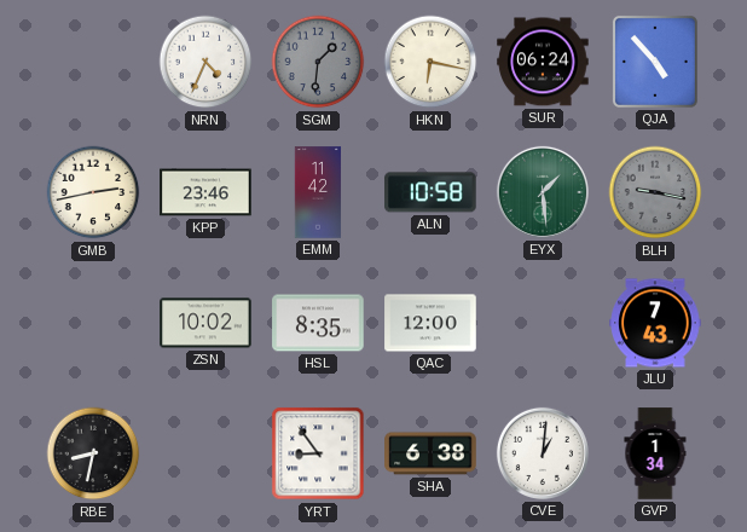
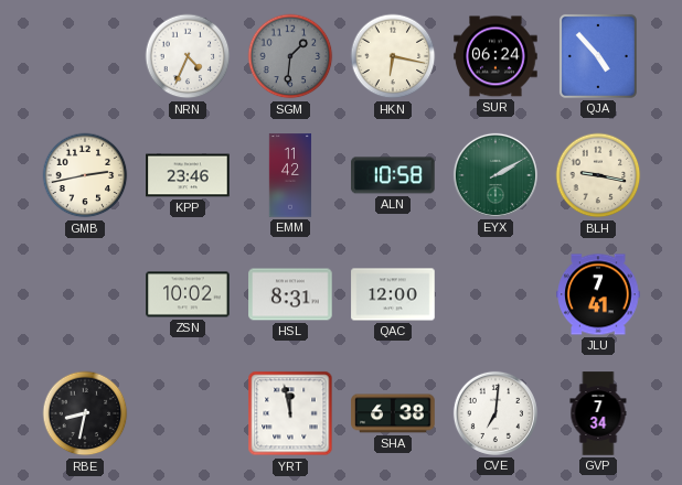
EYX: 1:29 -> 2:10
BLH dial: grey -> cream
HSL: 8:35 -> 8:31
JLU: 7:43 -> 7:41
YRT: 8:54 -> 11:58
CVE: 1:01 -> 7:01
GVP: 1:34 -> 7:34
